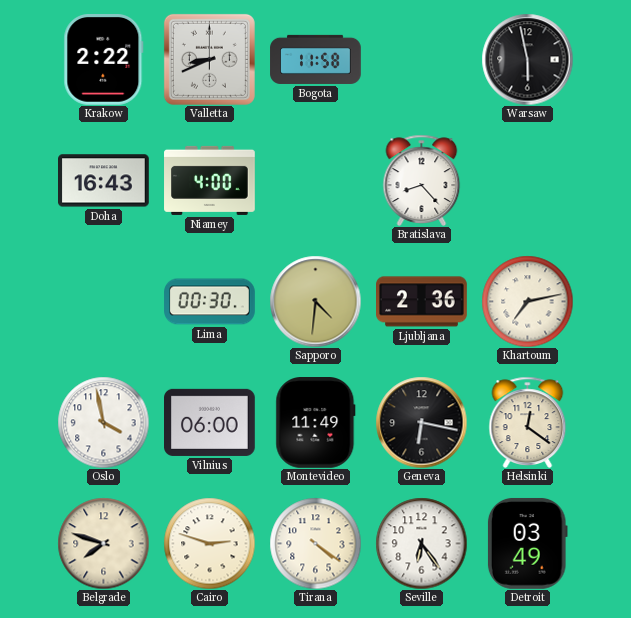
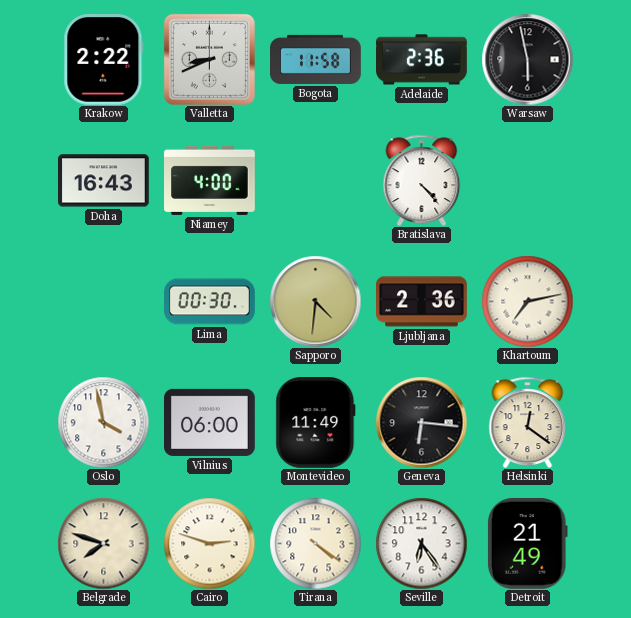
Adelaide: none -> 2:36
Bratislava: 8:23 -> 4:23
Geneva: 6:17 -> 6:16
Detroit: 03:49 -> 21:49
